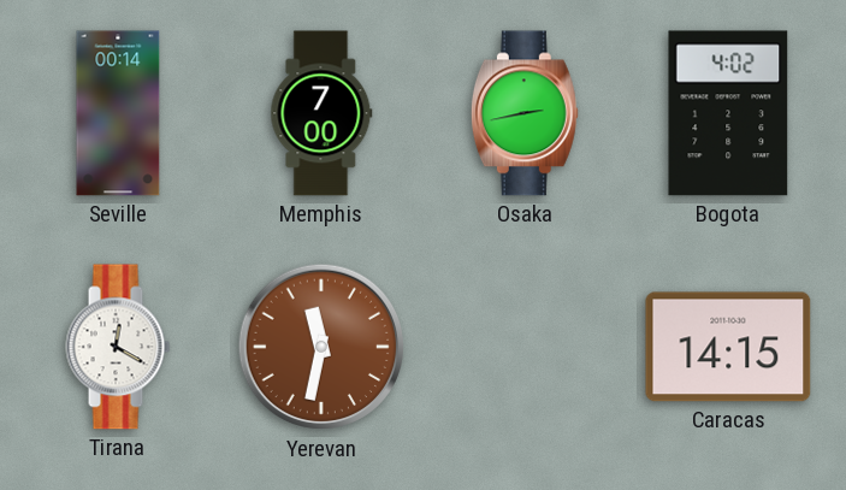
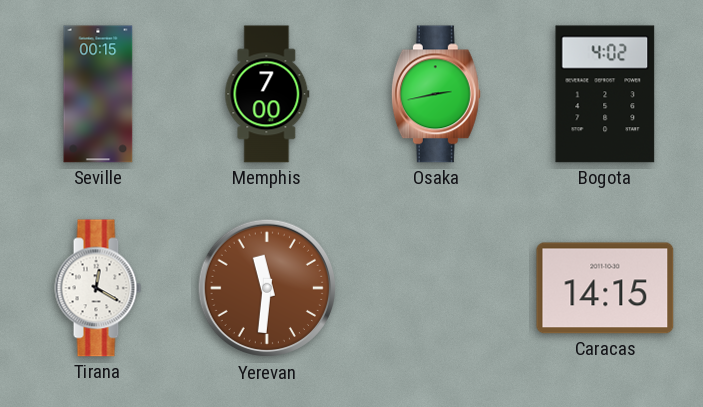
Seville: 00:14 -> 00:15
Yerevan: 11:32 -> 11:31
